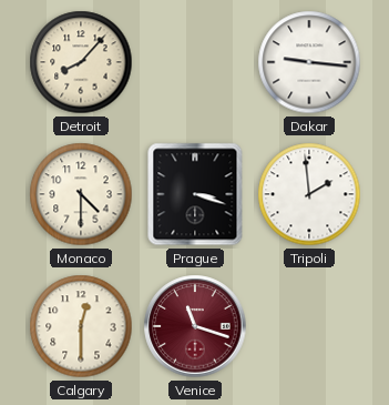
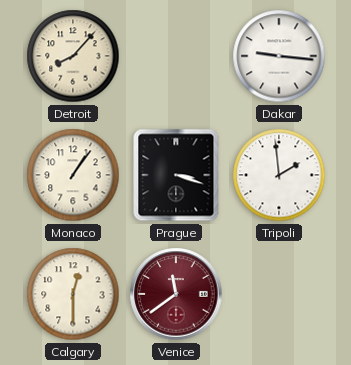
Monaco: 4:30 -> 1:06
Venice: 11:18 -> 11:39
